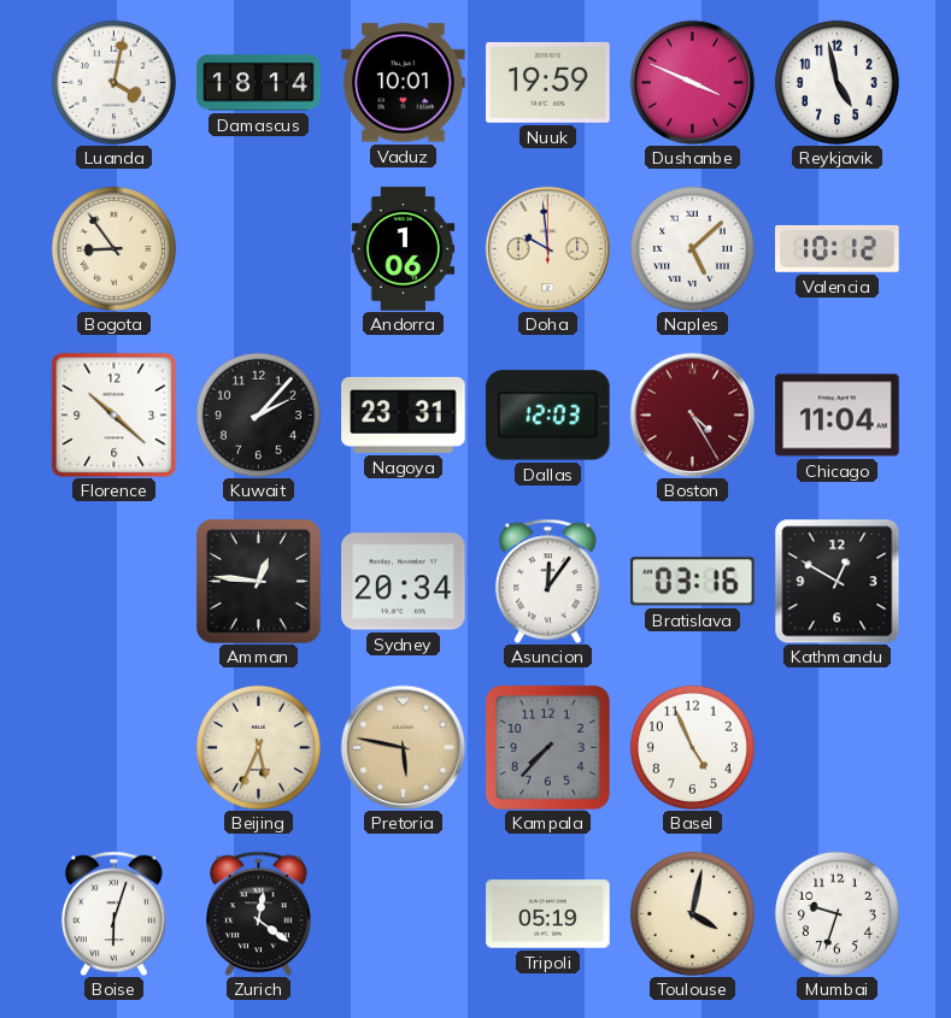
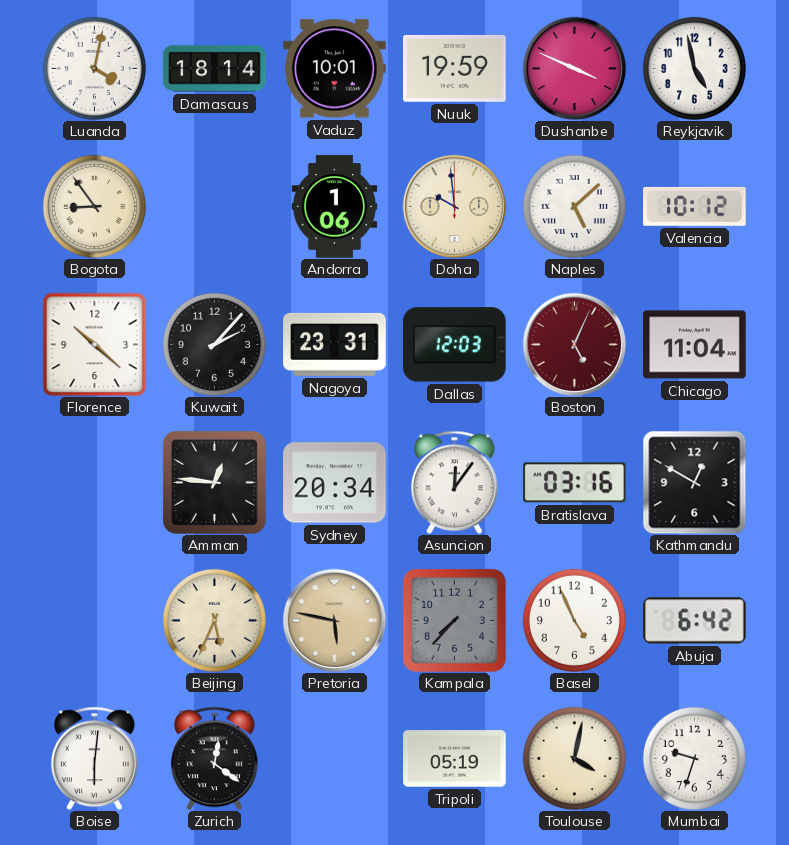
Boston: 4:25 -> 5:04
Abuja: none -> 6:42
Boise: 6:03 -> 6:01
